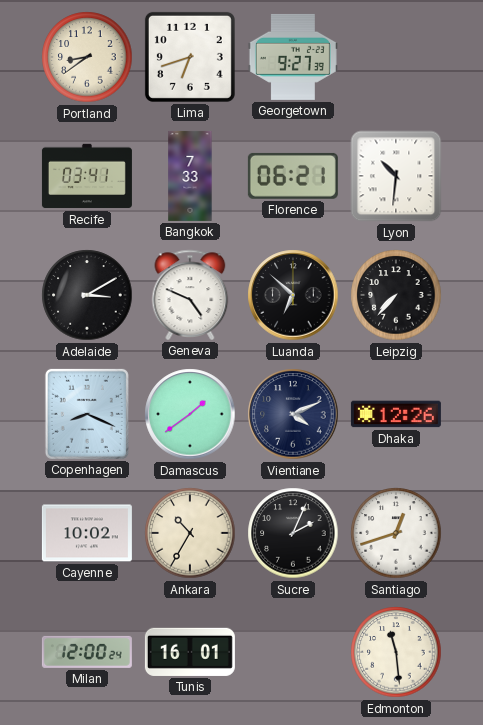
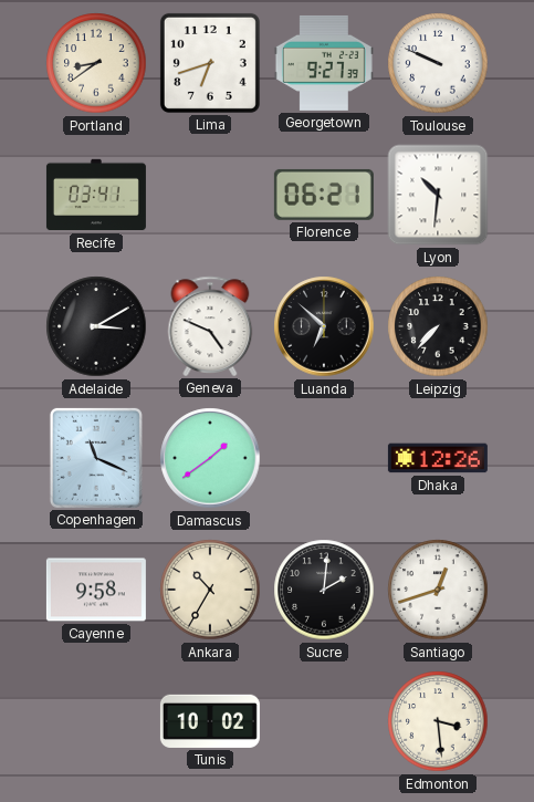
Toulouse: none -> 9:49
Bangkok: 7:33 -> none
Copenhagen: 8:19 -> 11:19
Vientiane: 4:11 -> none
Cayenne: 10:02 -> 9:58
Sucre: 2:04 -> 2:01
Milan: 12:00 -> none
Tunis: 16:01 -> 10:02
Edmonton: 11:29 -> 3:29
